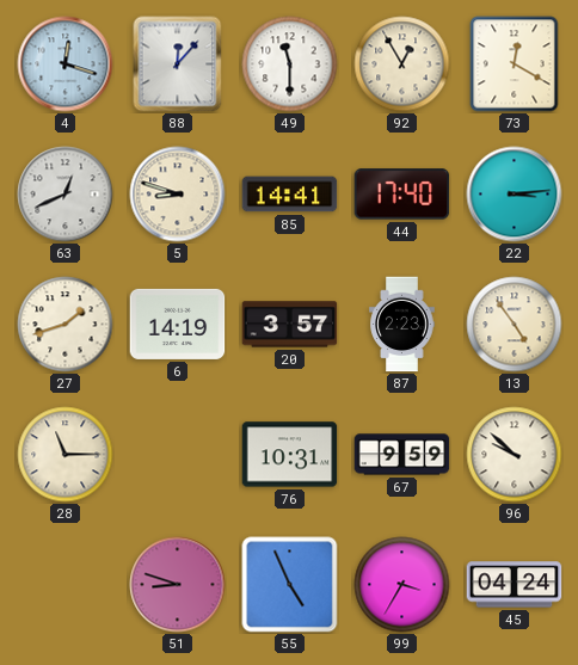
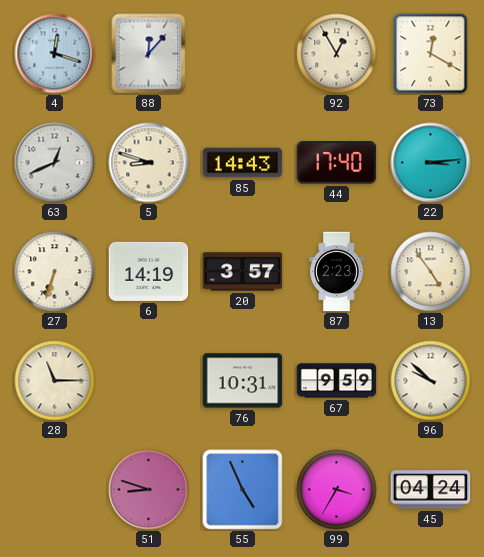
49: 11:30 -> none
85: 14:41 -> 14:43
27: 1:42 -> 6:33
